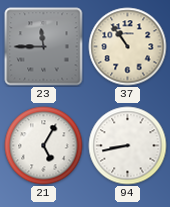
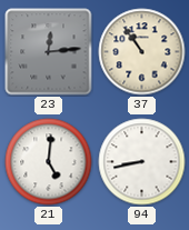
23: 11:45 -> 12:14
21: 5:05 -> 5:01
